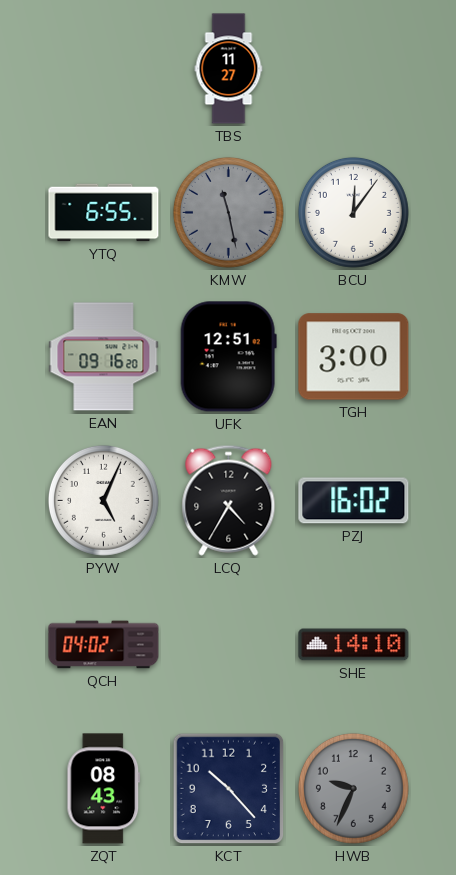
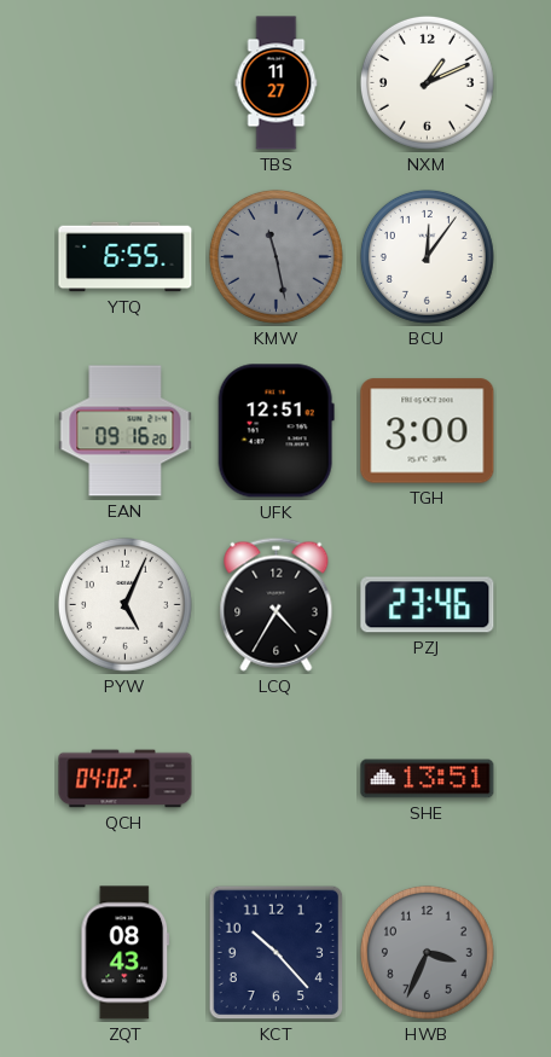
NXM: none -> 1:11
PZJ: 16:02 -> 23:46
SHE: 14:10 -> 13:51
HWB: 9:34 -> 3:34
